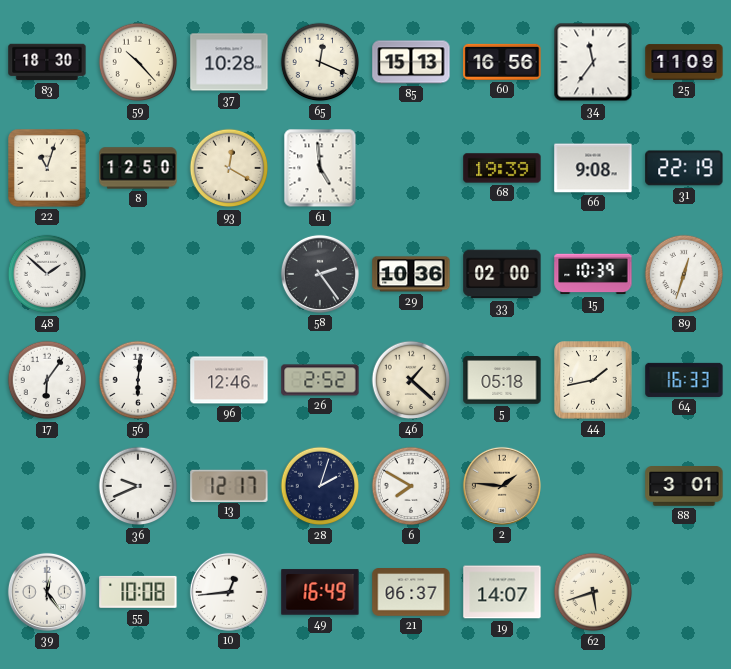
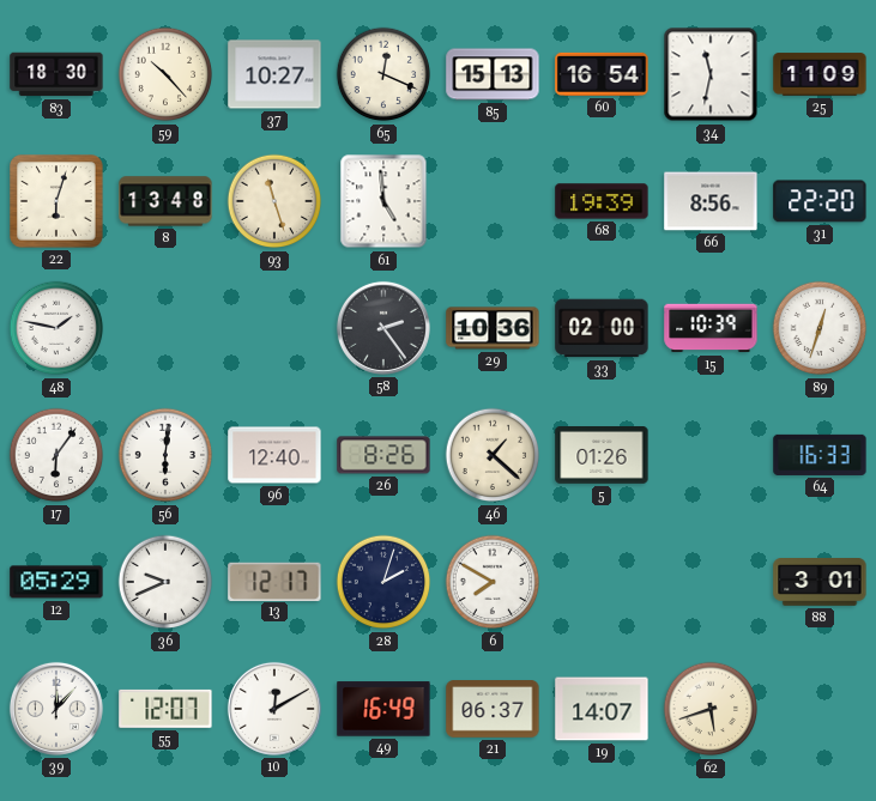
37: 10:28 -> 10:27
60: 16:56 -> 16:54
34: 11:36 -> 11:32
22: 11:03 -> 6:03
8: 12:50 -> 13:48
93: 12:20 -> 11:27
66: 9:08 -> 8:56
31: 22:19 -> 22:20
48: 1:52 -> 1:47
96: 12:46 -> 12:40
26: 2:52 -> 8:26
5: 05:18 -> 01:26
44: 1:43 -> none
12: none -> 05:29
2: 1:46 -> none
39: 12:24 -> 12:07
55: 10:08 -> 12:07
10: 12:44 -> 12:10
